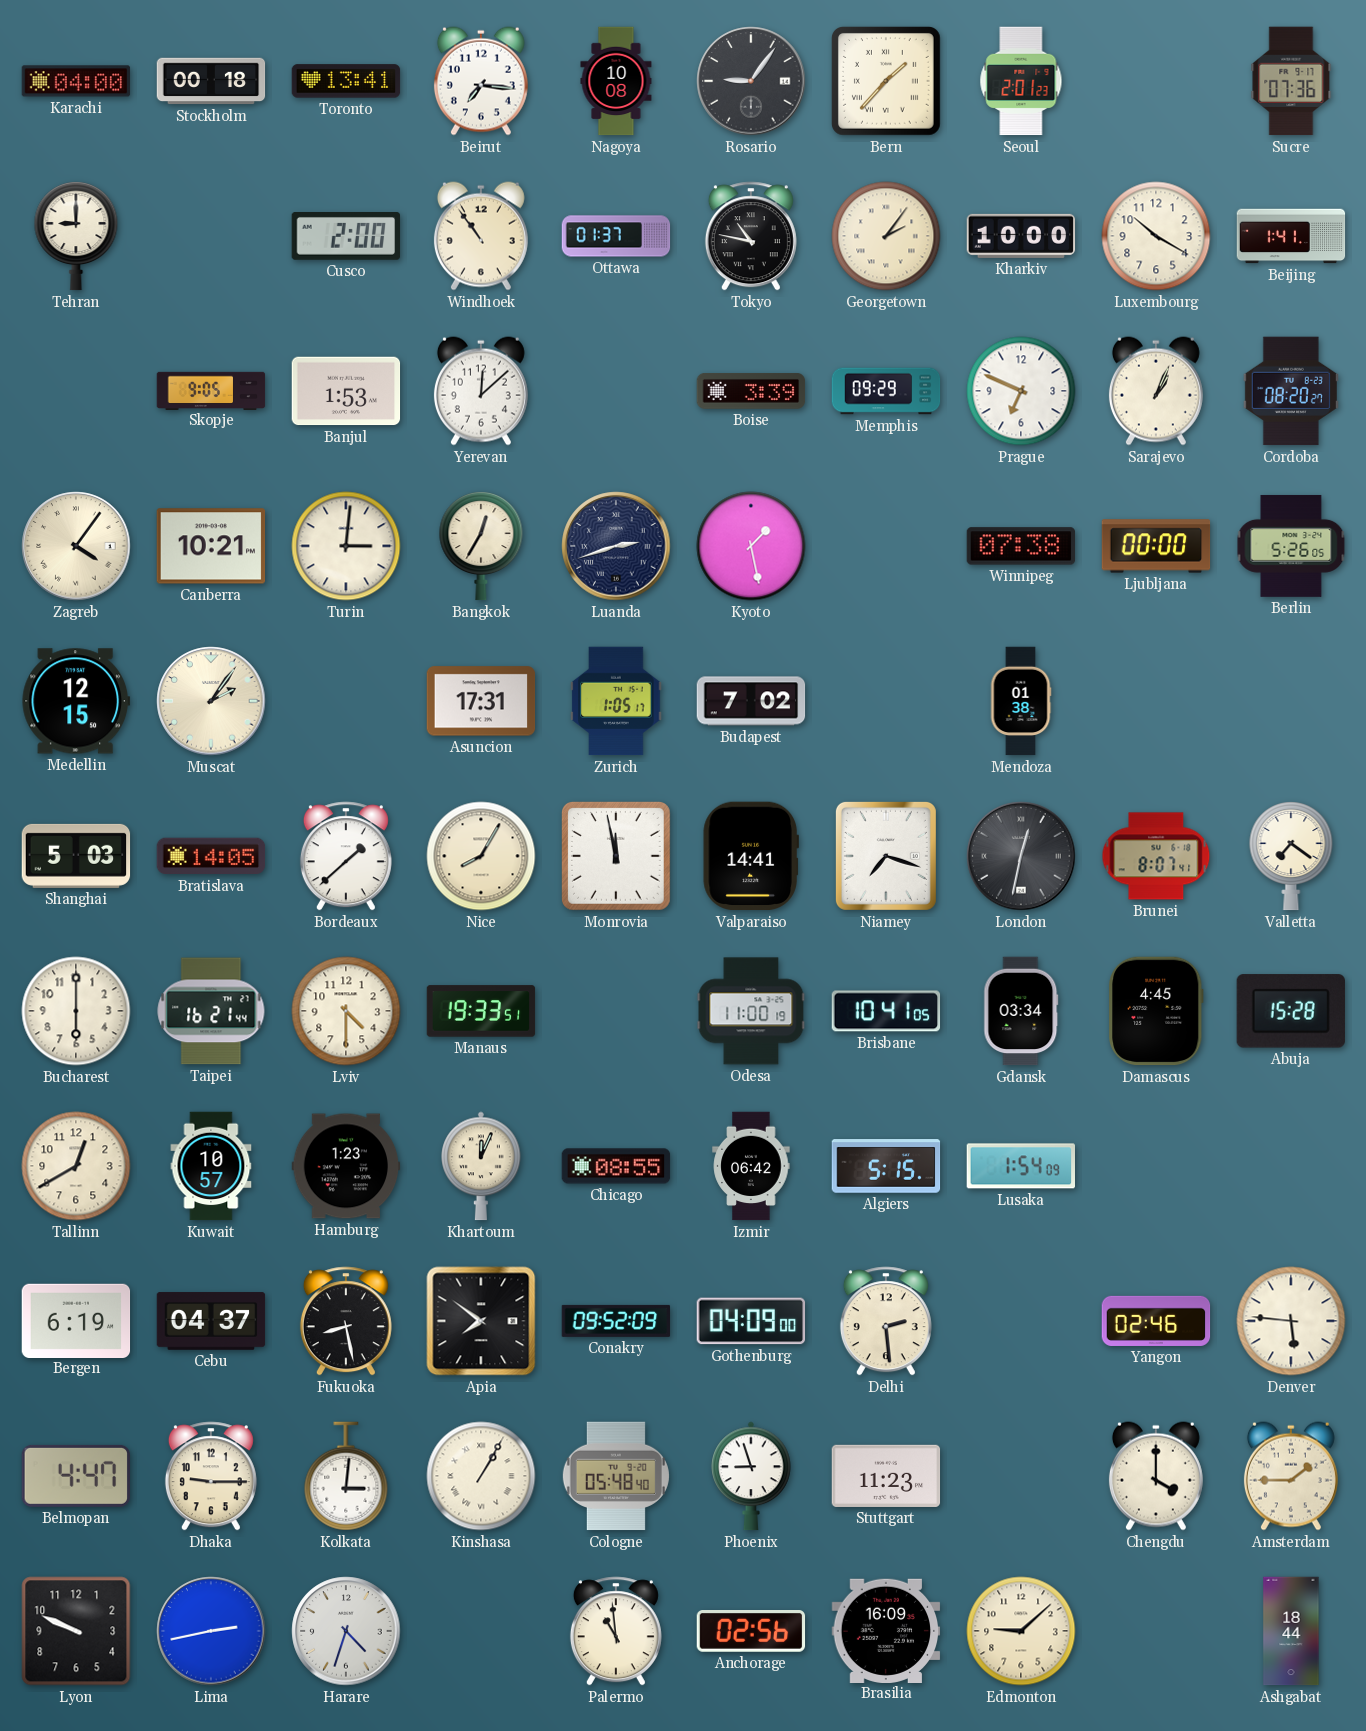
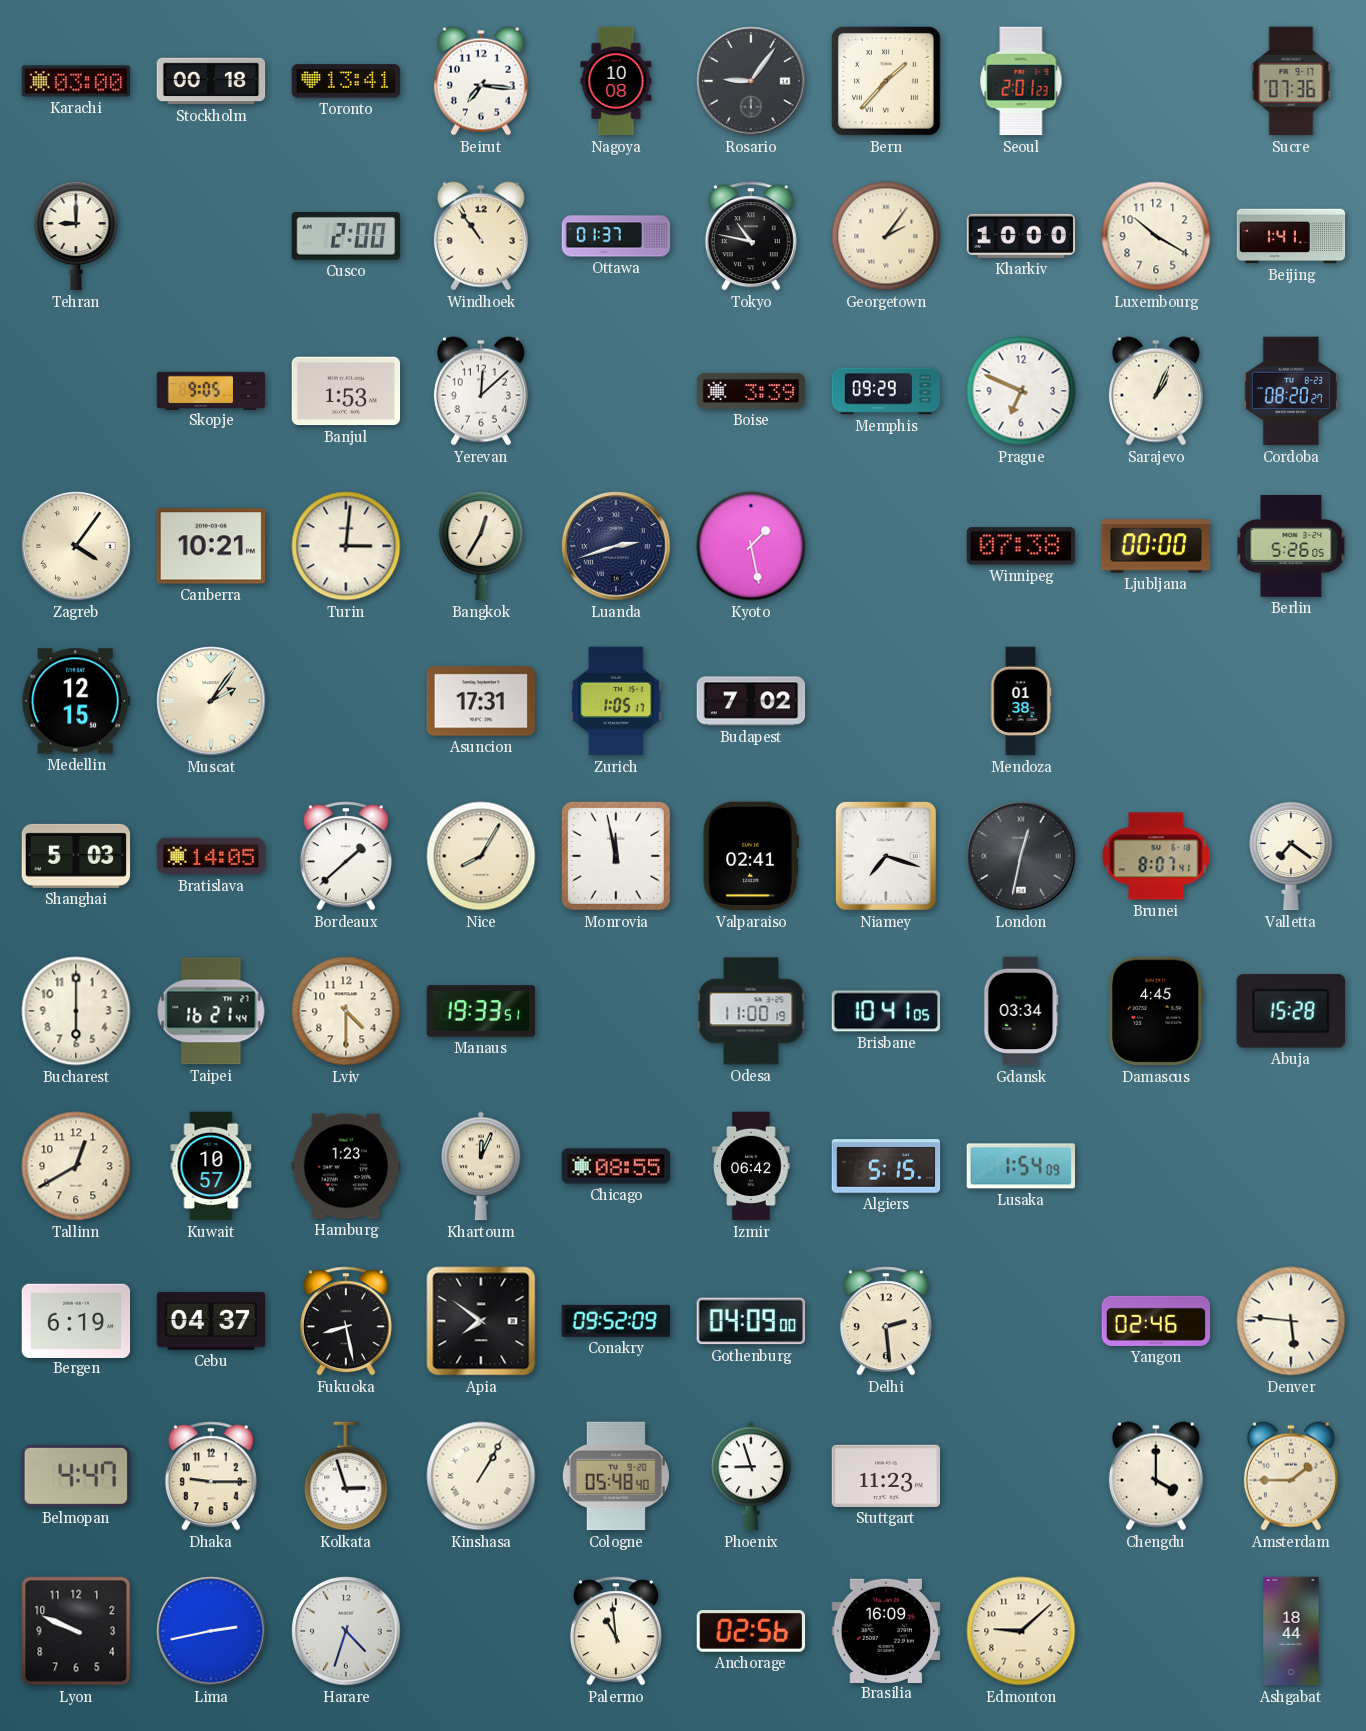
Karachi: 04:00 -> 03:00
Valparaiso: 14:41 -> 02:41
Kolkata: 3:01 -> 2:57
